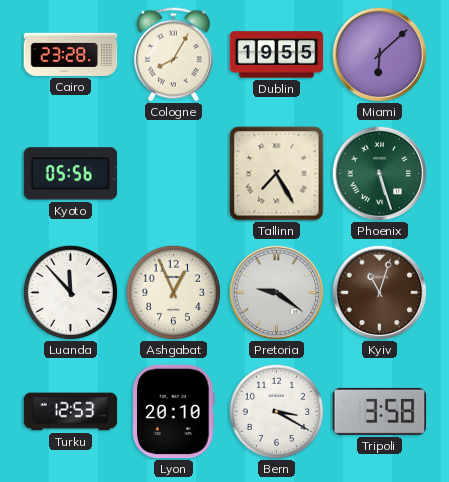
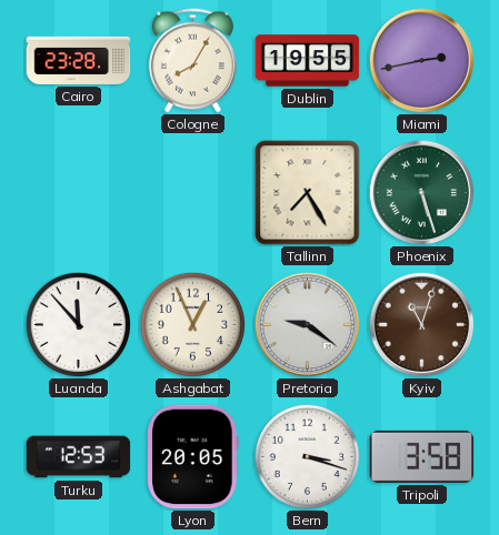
Miami: 6:08 -> 2:43
Kyoto: 05:56 -> none
Lyon: 20:10 -> 20:05
Bern: 3:20 -> 3:18
